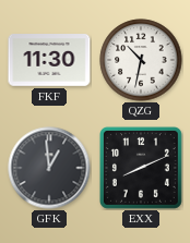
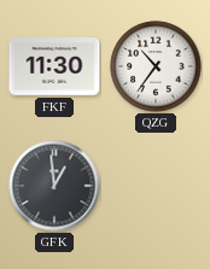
QZG: 10:32 -> 10:36
EXX: 8:11 -> none
